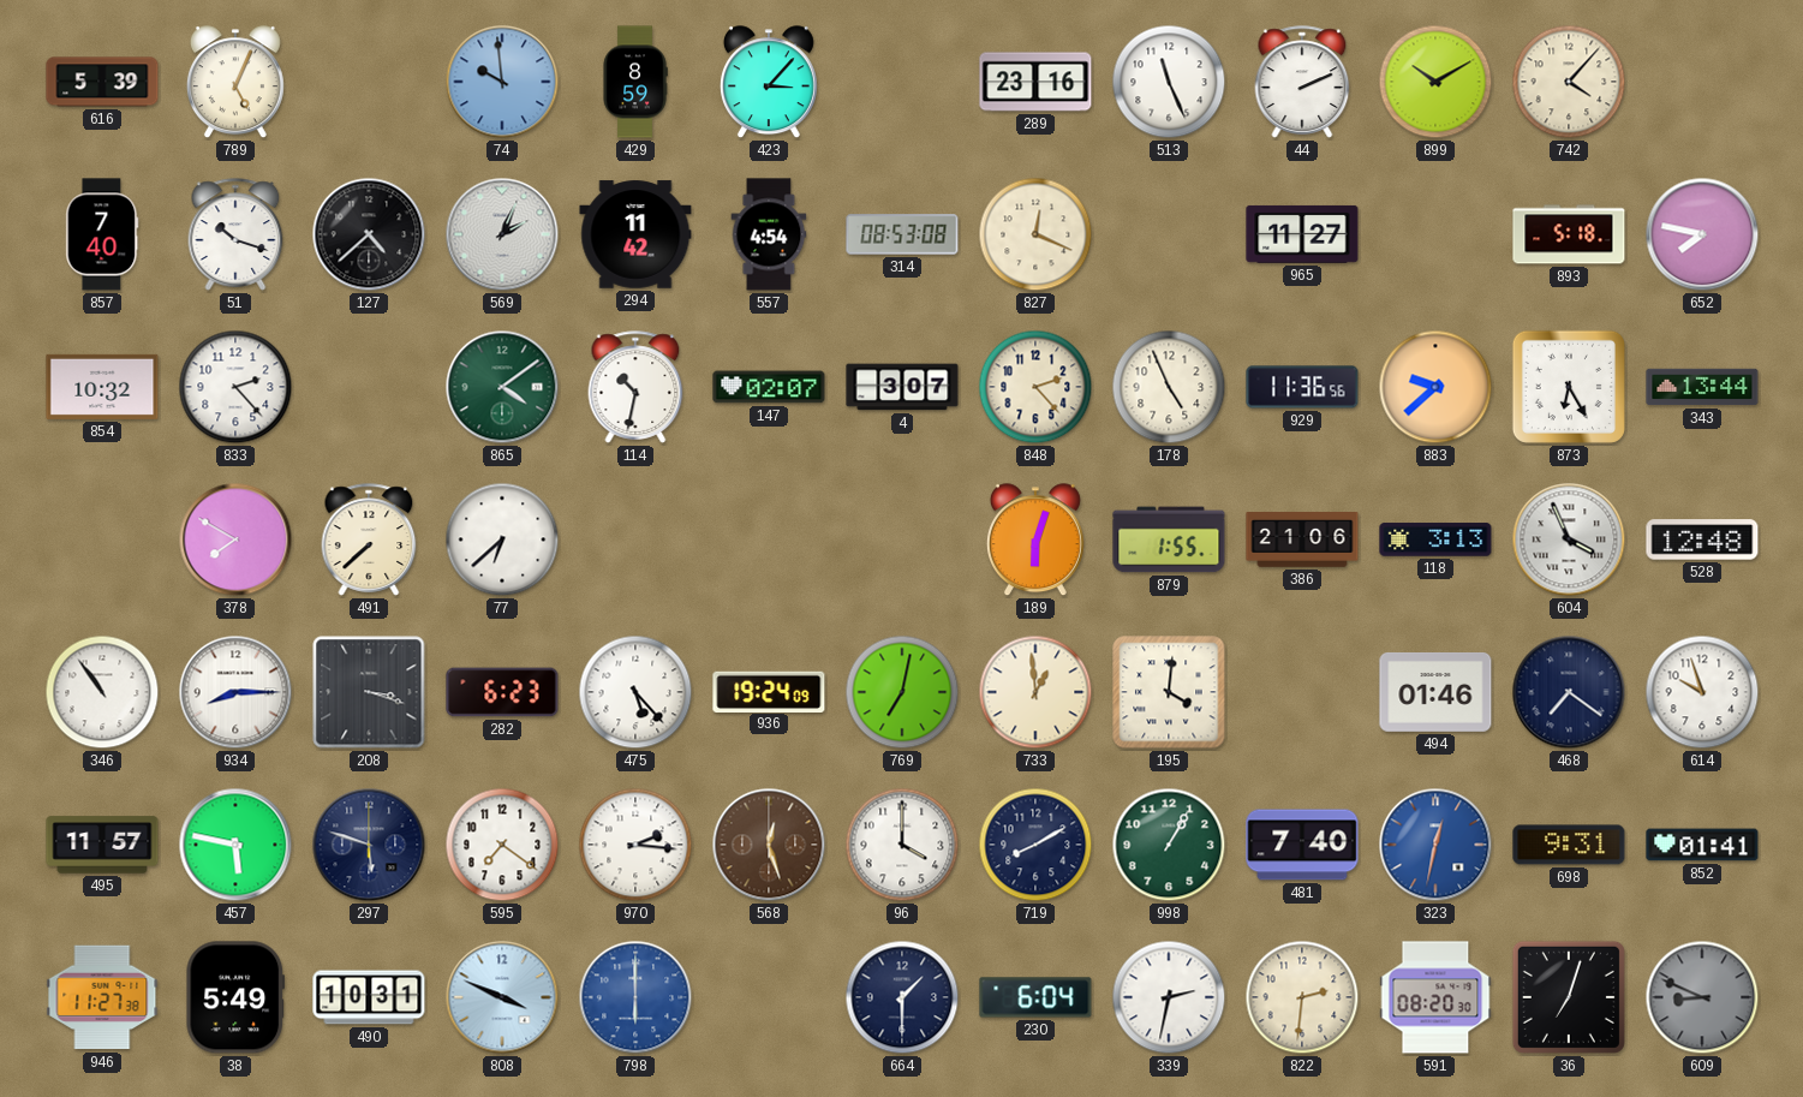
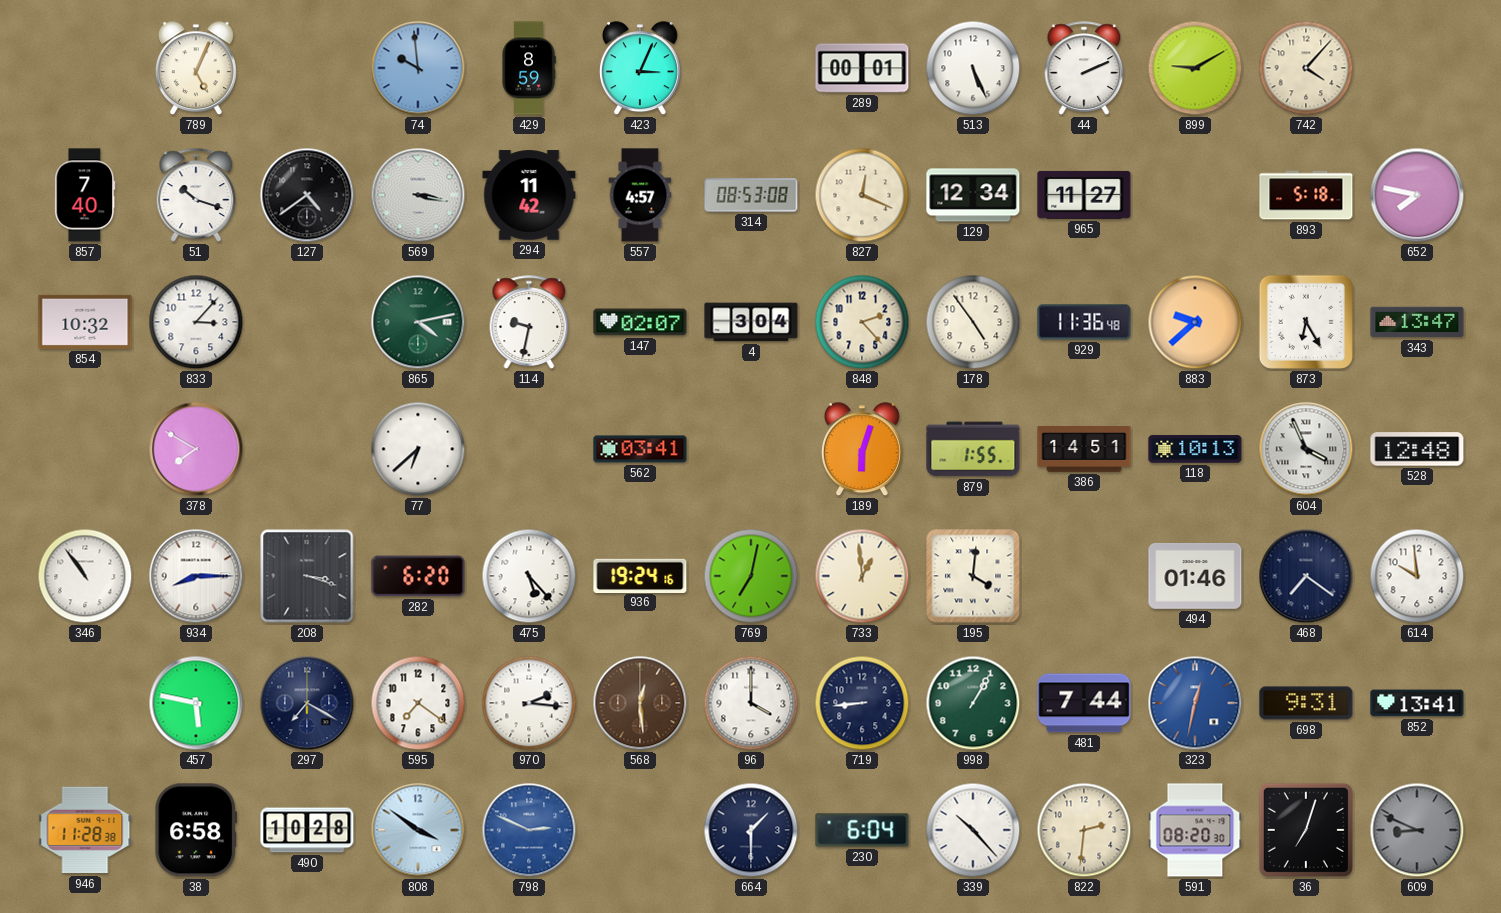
616: 5:39 -> none
423: 3:07 -> 3:04
289: 23:16 -> 00:01
513: 11:26 -> 5:26
899: 10:10 -> 9:10
127: 4:38 -> 4:39
569: 2:04 -> 3:17
557: 4:54 -> 4:57
129: none -> 12:34
833: 2:23 -> 3:07
865: 4:09 -> 4:13
114: 10:32 -> 9:32
4: 3:07 -> 3:04
178: 4:56 -> 4:54
929: 11:36:56 -> 11:36:48
343: 13:44 -> 13:47
491: 7:38 -> none
562: none -> 03:41
386: 21:06 -> 14:51
118: 3:13 -> 10:13
282: 6:23 -> 6:20
936: 19:24:09 -> 19:24:16
614: 9:57 -> 9:59
495: 11:57 -> none
297: 5:48 -> 7:20
568: 12:27 -> 12:29
719: 8:10 -> 8:44
481: 7:40 -> 7:44
852: 01:41 -> 13:41
946: 11:27 -> 11:28
38: 5:49 -> 6:58
490: 10:31 -> 10:28
808: 3:49 -> 3:51
798: 6:00 -> 2:49
339: 2:32 -> 10:23
